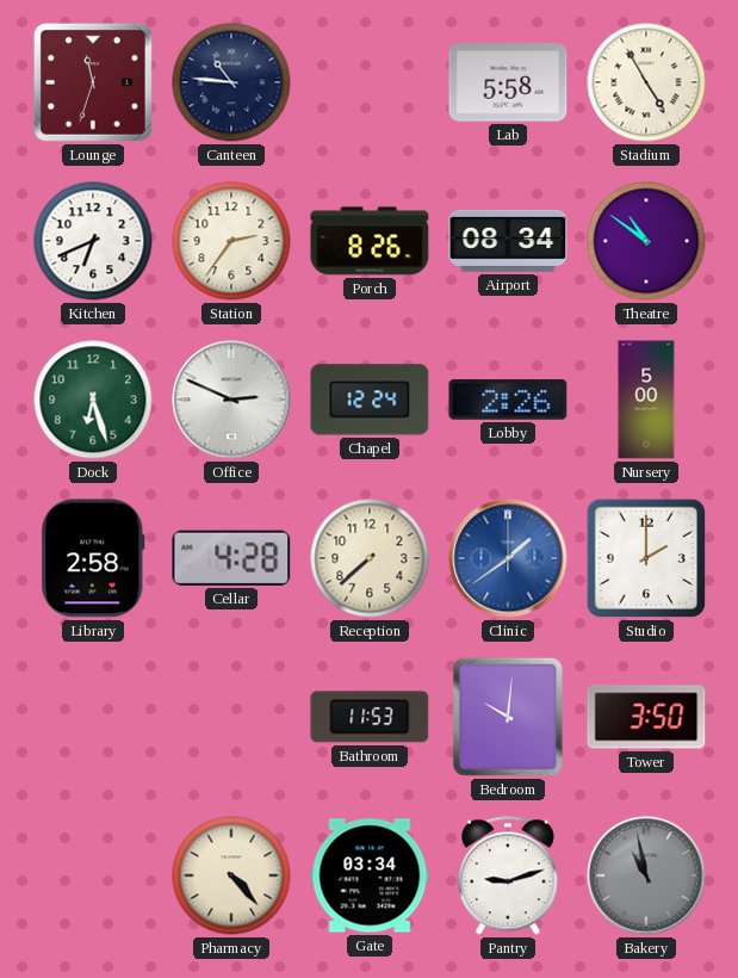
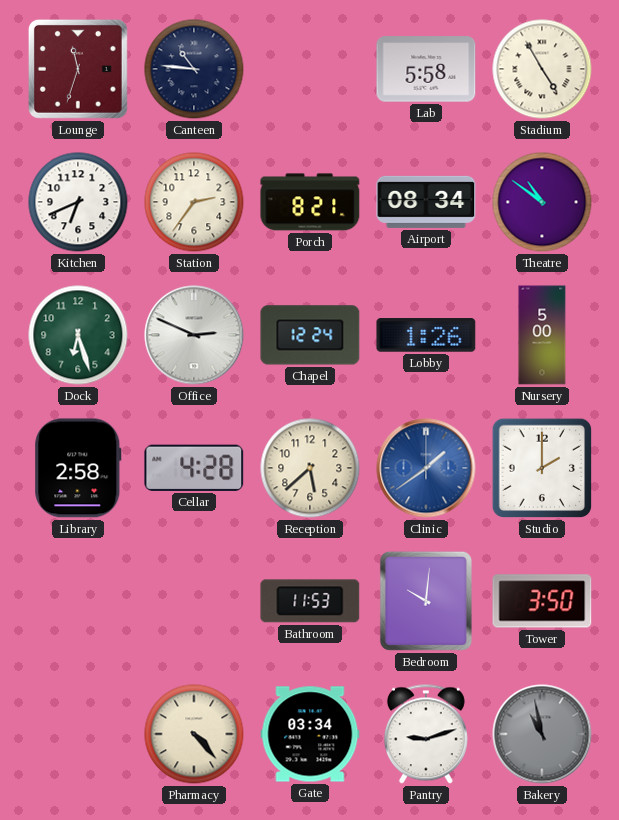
Porch: 8:26 -> 8:21
Lobby: 2:26 -> 1:26
Reception: 7:38 -> 5:38
